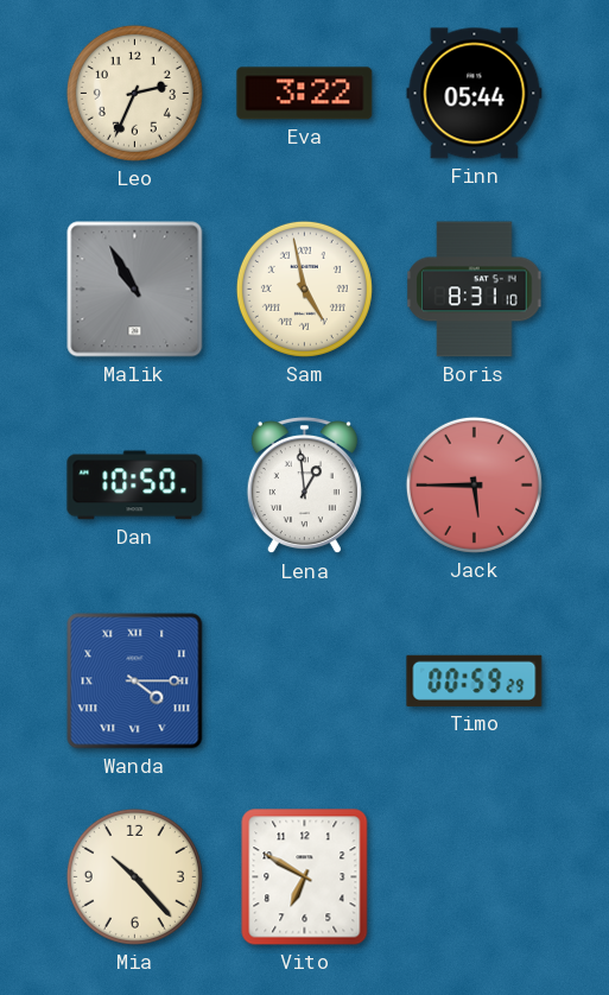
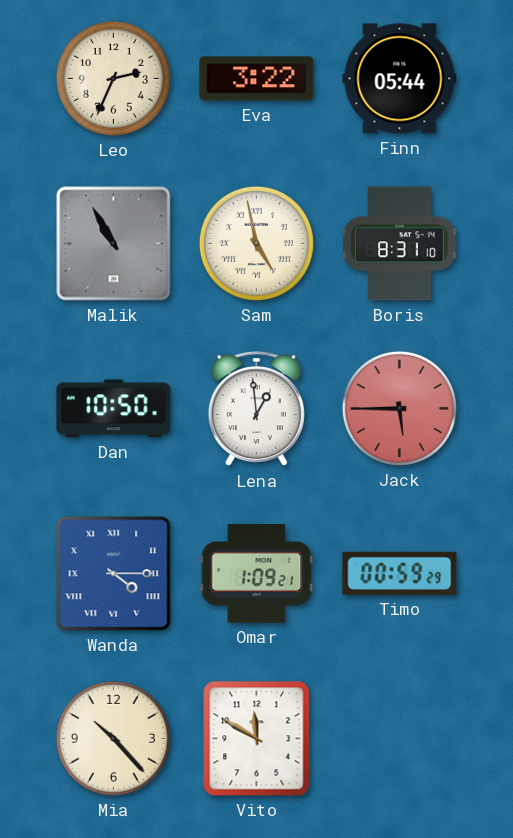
Omar: none -> 1:09
Vito: 6:50 -> 11:50
